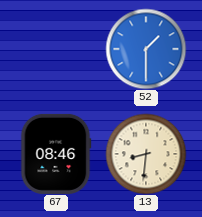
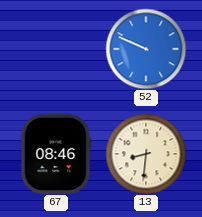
52: 1:30 -> 9:49
